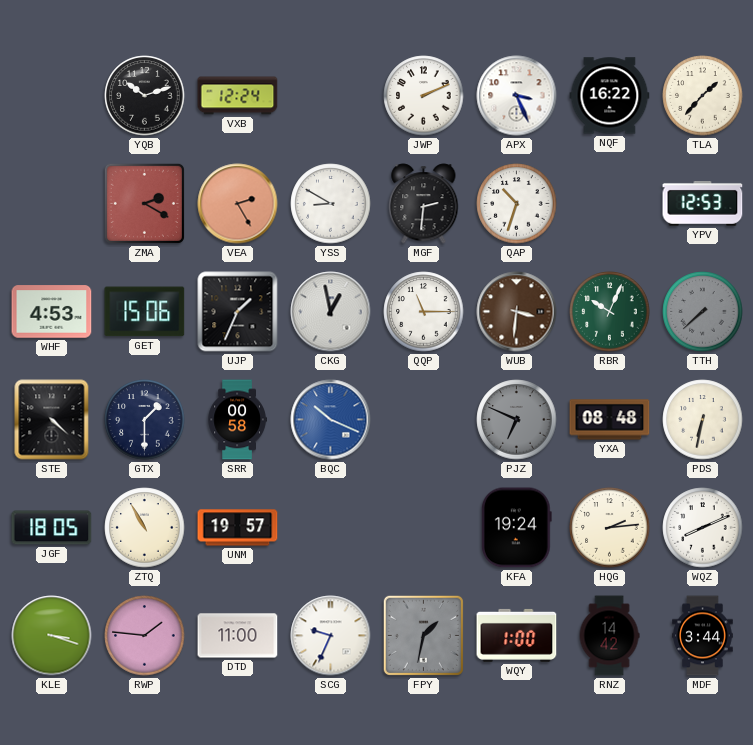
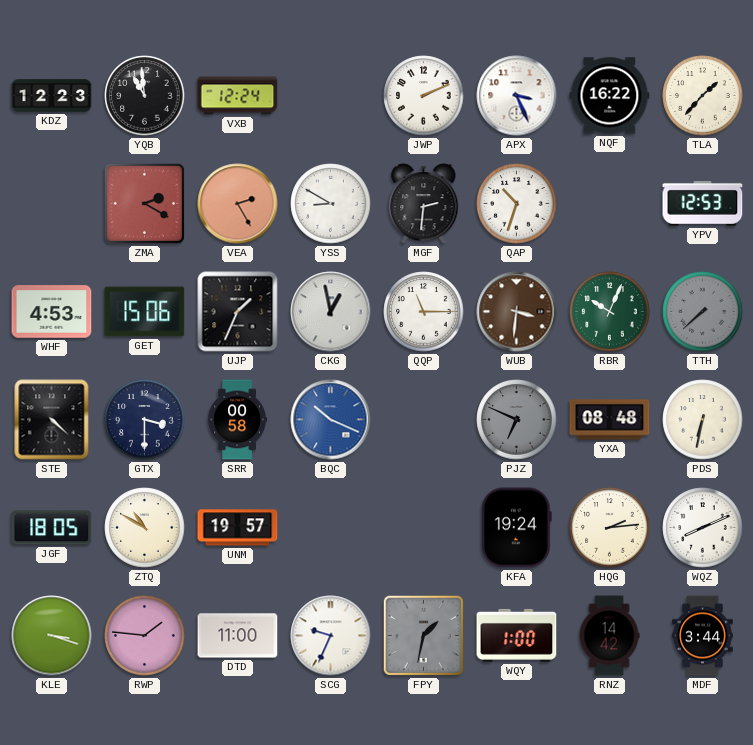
KDZ: none -> 12:23
YQB: 10:12 -> 10:59
GTX: 1:30 -> 3:30
ZTQ: 10:55 -> 10:50
